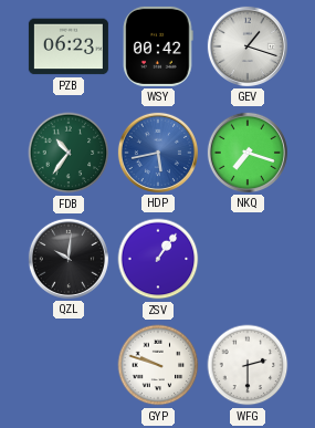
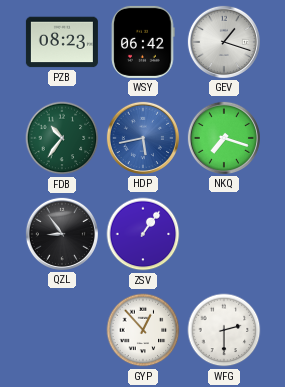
PZB: 06:23 -> 08:23
WSY: 00:42 -> 06:42
QZL: 10:01 -> 8:54
GYP: 9:48 -> 12:53
